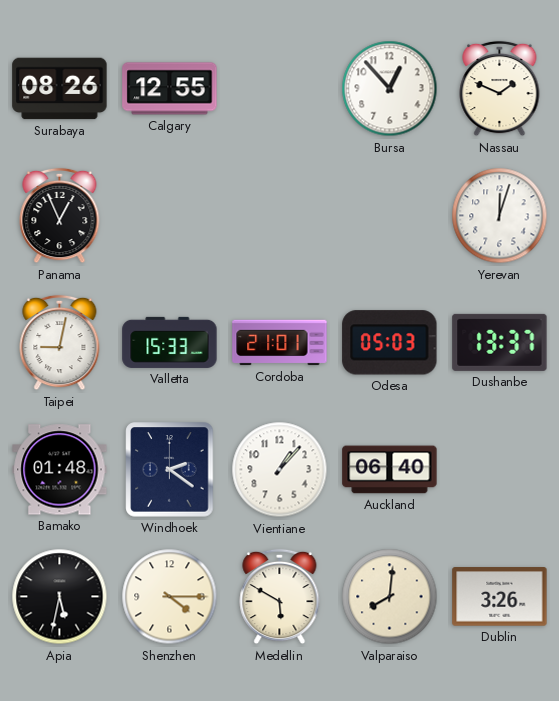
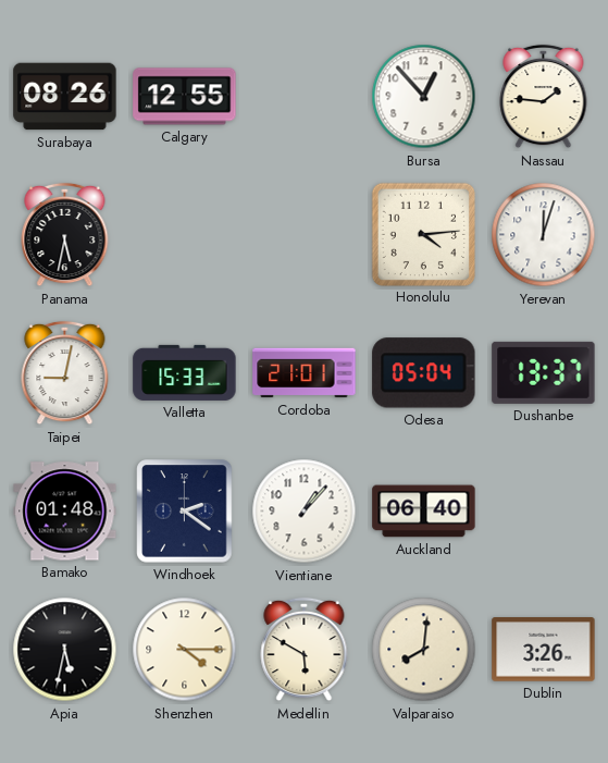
Nassau: 1:49 -> 1:46
Panama: 12:56 -> 5:32
Honolulu: none -> 4:14
Odesa: 05:03 -> 05:04
